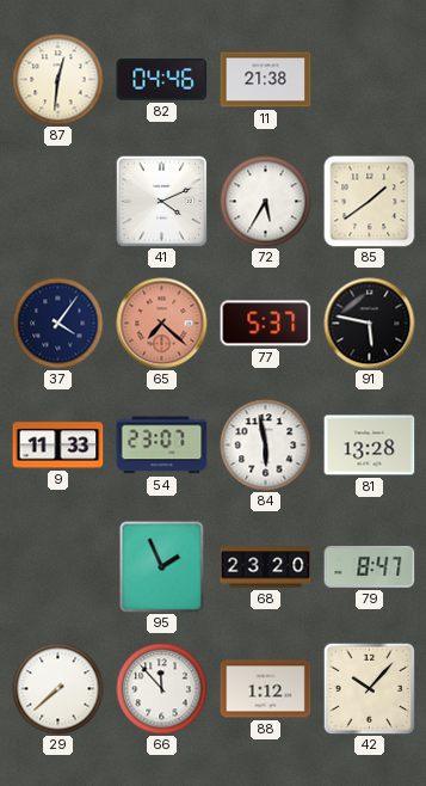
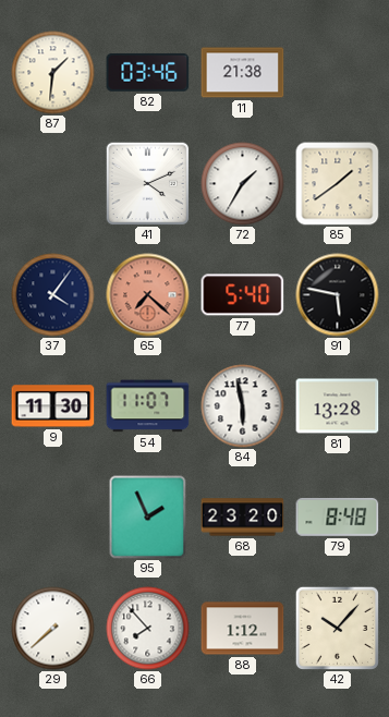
87: 12:31 -> 1:31
82: 04:46 -> 03:46
72: 5:35 -> 1:35
77: 5:37 -> 5:40
9: 11:33 -> 11:30
54: 23:07 -> 11:07
79: 8:47 -> 8:48
66: 11:53 -> 7:53
